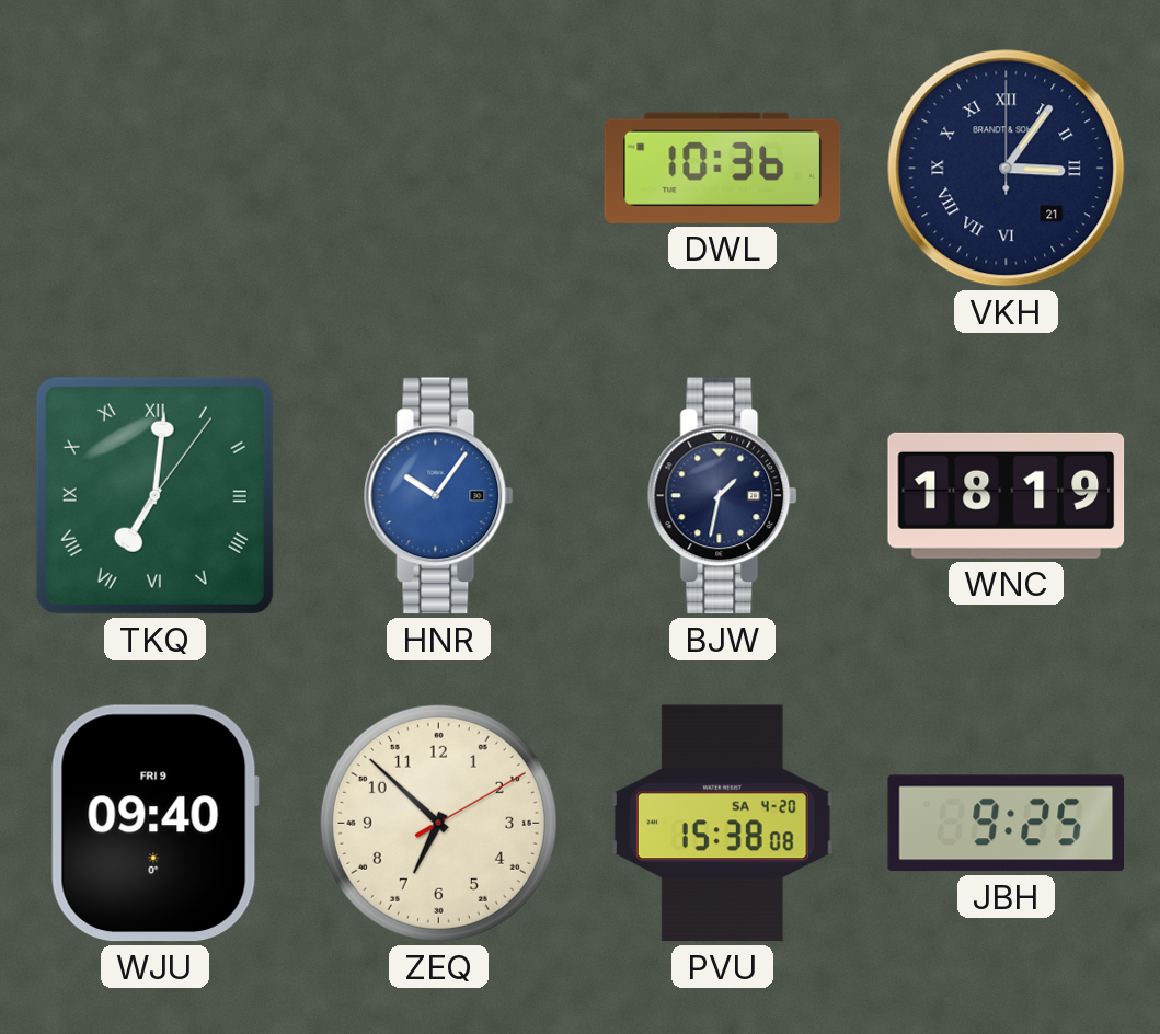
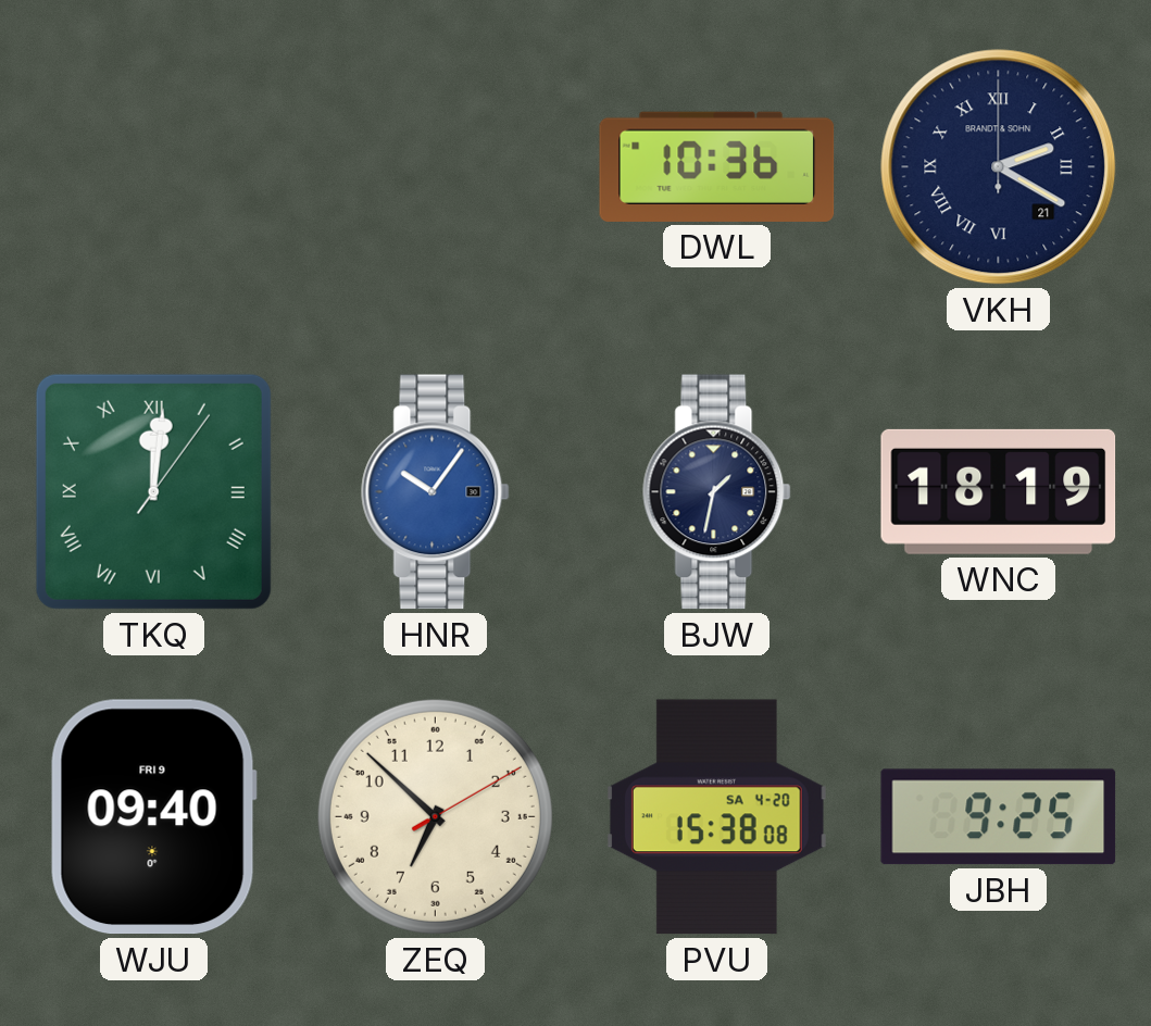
VKH: 3:06 -> 2:20
TKQ: 7:01 -> 12:01
